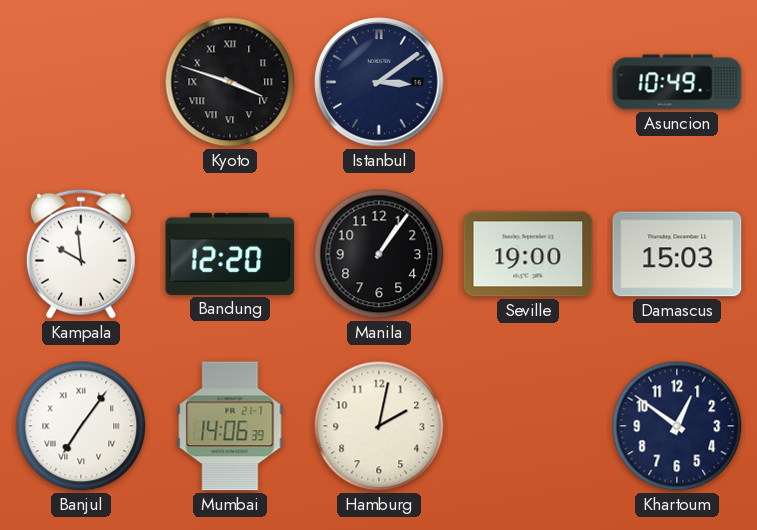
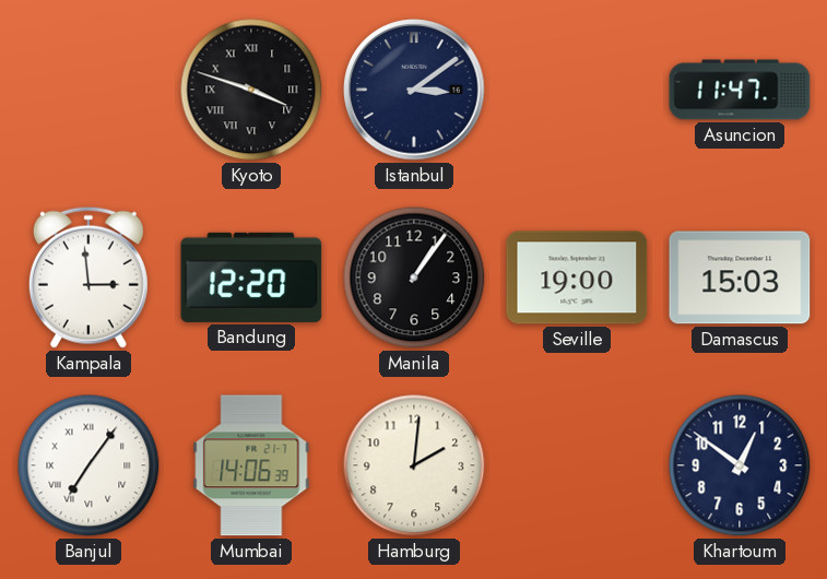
Asuncion: 10:49 -> 11:47
Kampala: 9:59 -> 2:59
Hamburg: 2:02 -> 2:01
